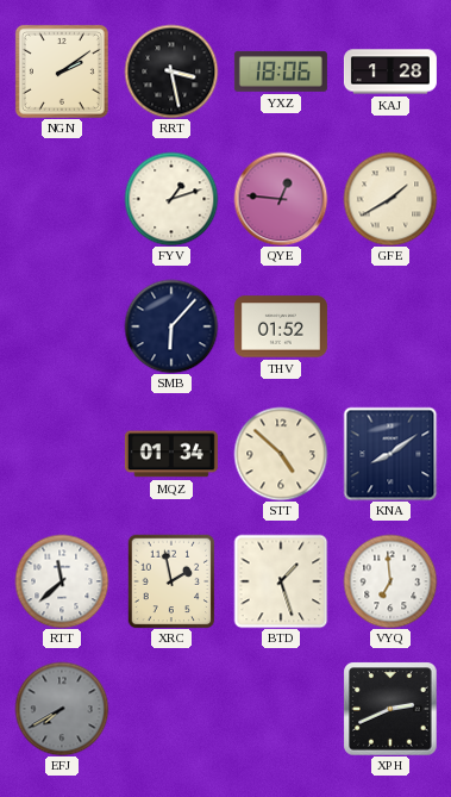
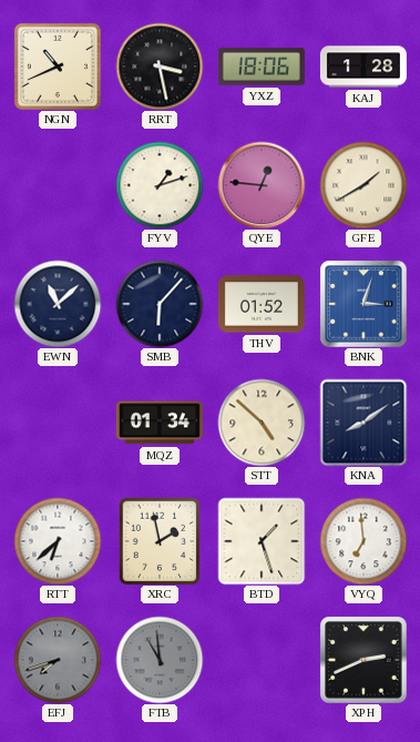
NGN: 2:09 -> 10:41
EWN: none -> 11:08
BNK: none -> 3:03
RTT: 11:38 -> 6:38
EFJ: 7:40 -> 7:42
FTB: none -> 10:59
